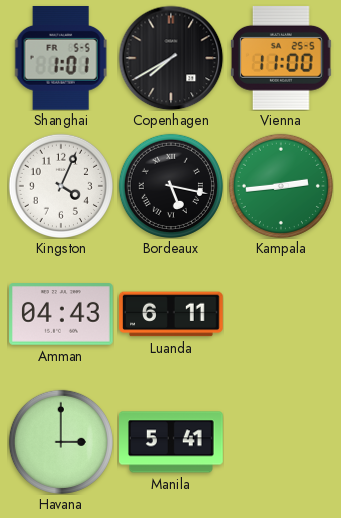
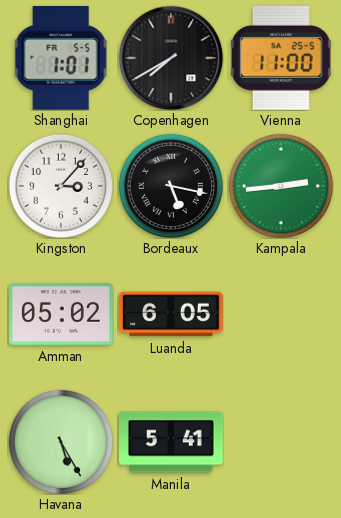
Kingston: 4:04 -> 3:07
Amman: 04:43 -> 05:02
Luanda: 6:11 -> 6:05
Havana: 3:00 -> 5:25
